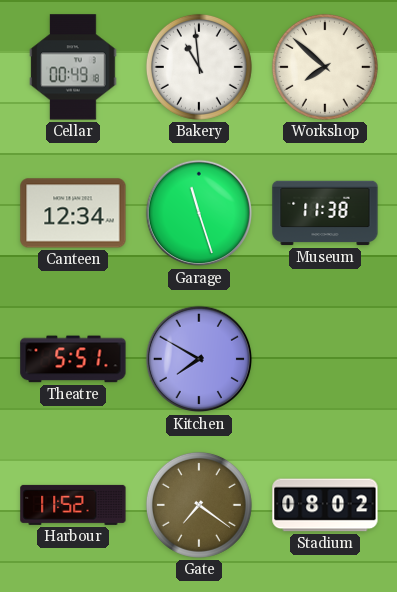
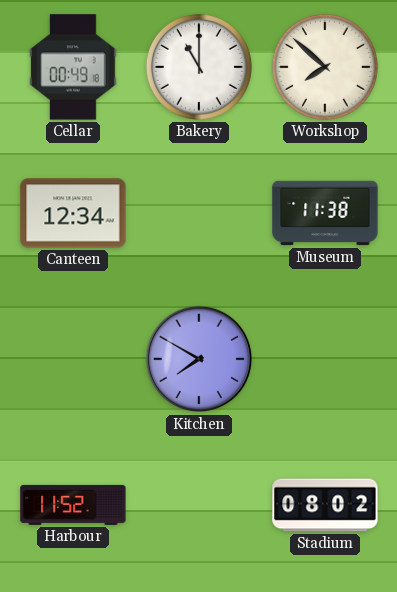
Bakery: 10:59 -> 11:00
Garage: 11:27 -> none
Theatre: 5:51 -> none
Gate: 7:21 -> none
